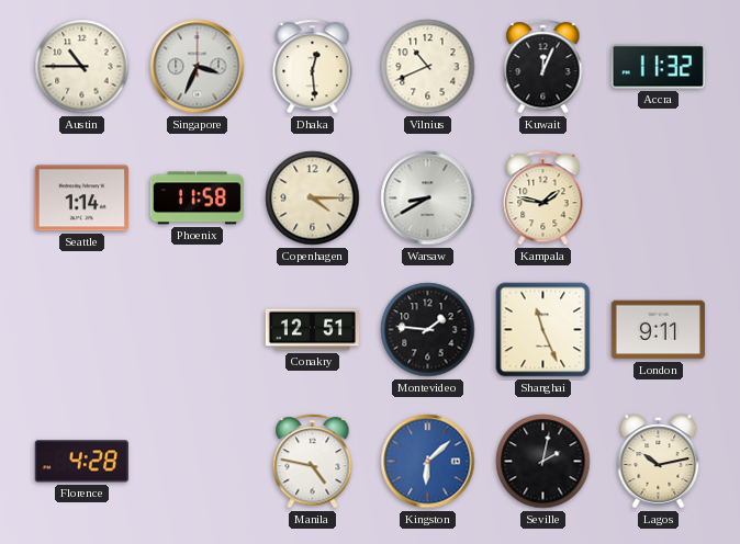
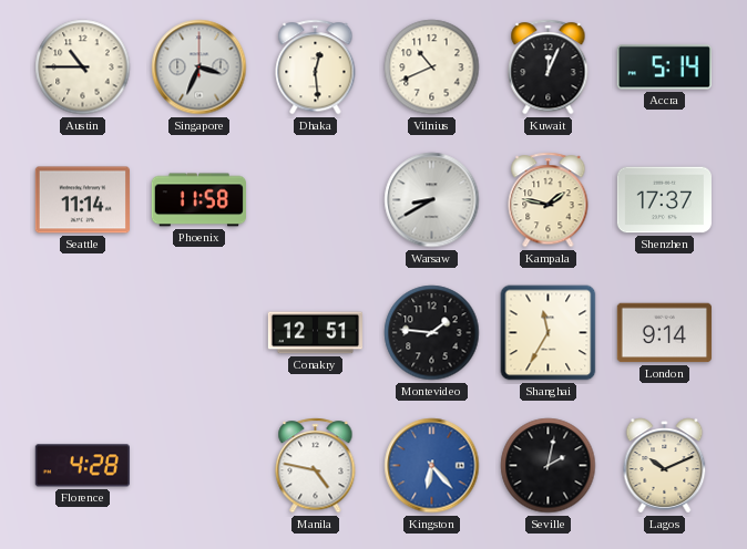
Accra: 11:32 -> 5:14
Seattle: 1:14 -> 11:14
Copenhagen: 4:15 -> none
Shenzhen: none -> 17:37
Shanghai: 11:26 -> 11:35
London: 9:11 -> 9:14
Kingston: 6:08 -> 6:23
Lagos: 10:13 -> 10:11
